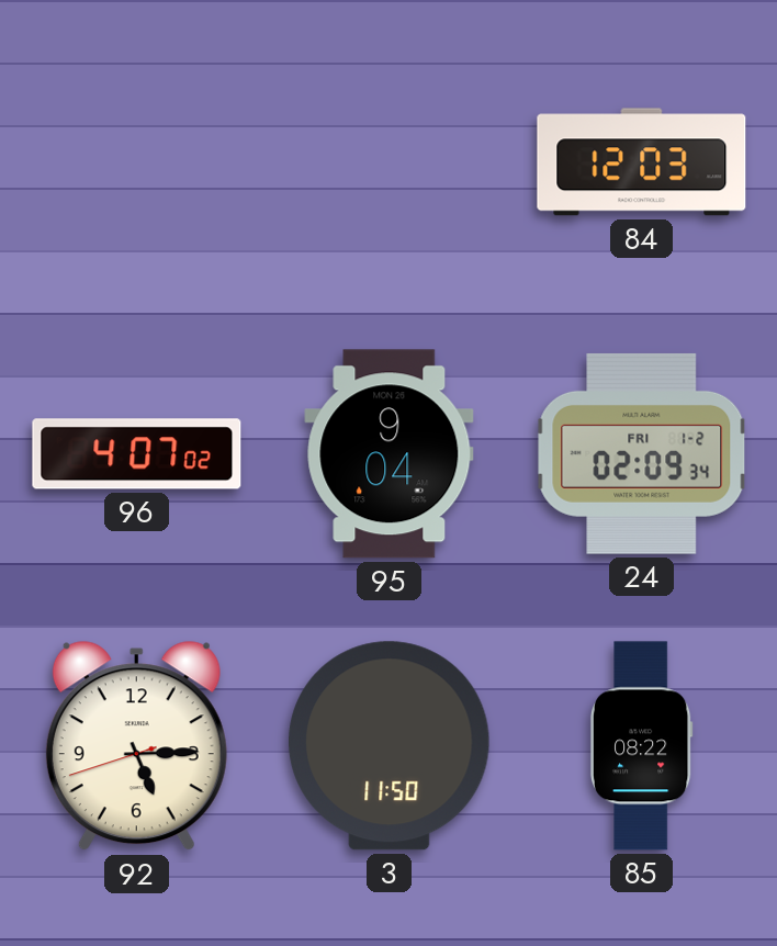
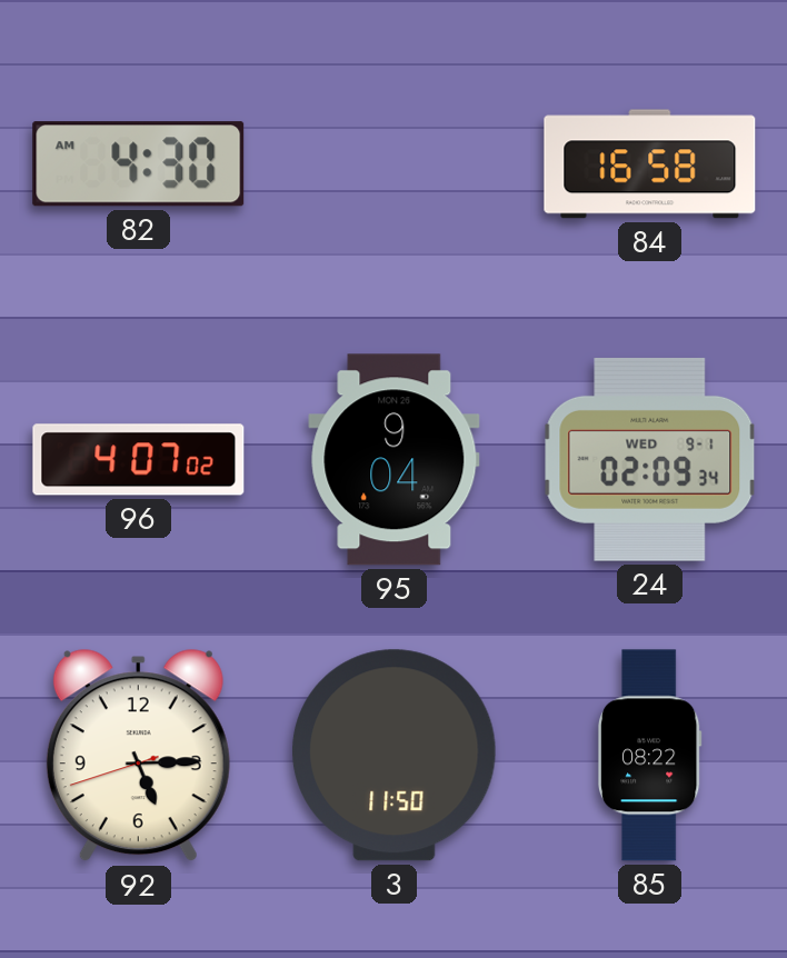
82: none -> 4:30
84: 12:03 -> 16:58
24 date: FRI 1-2 -> WED 9-1
